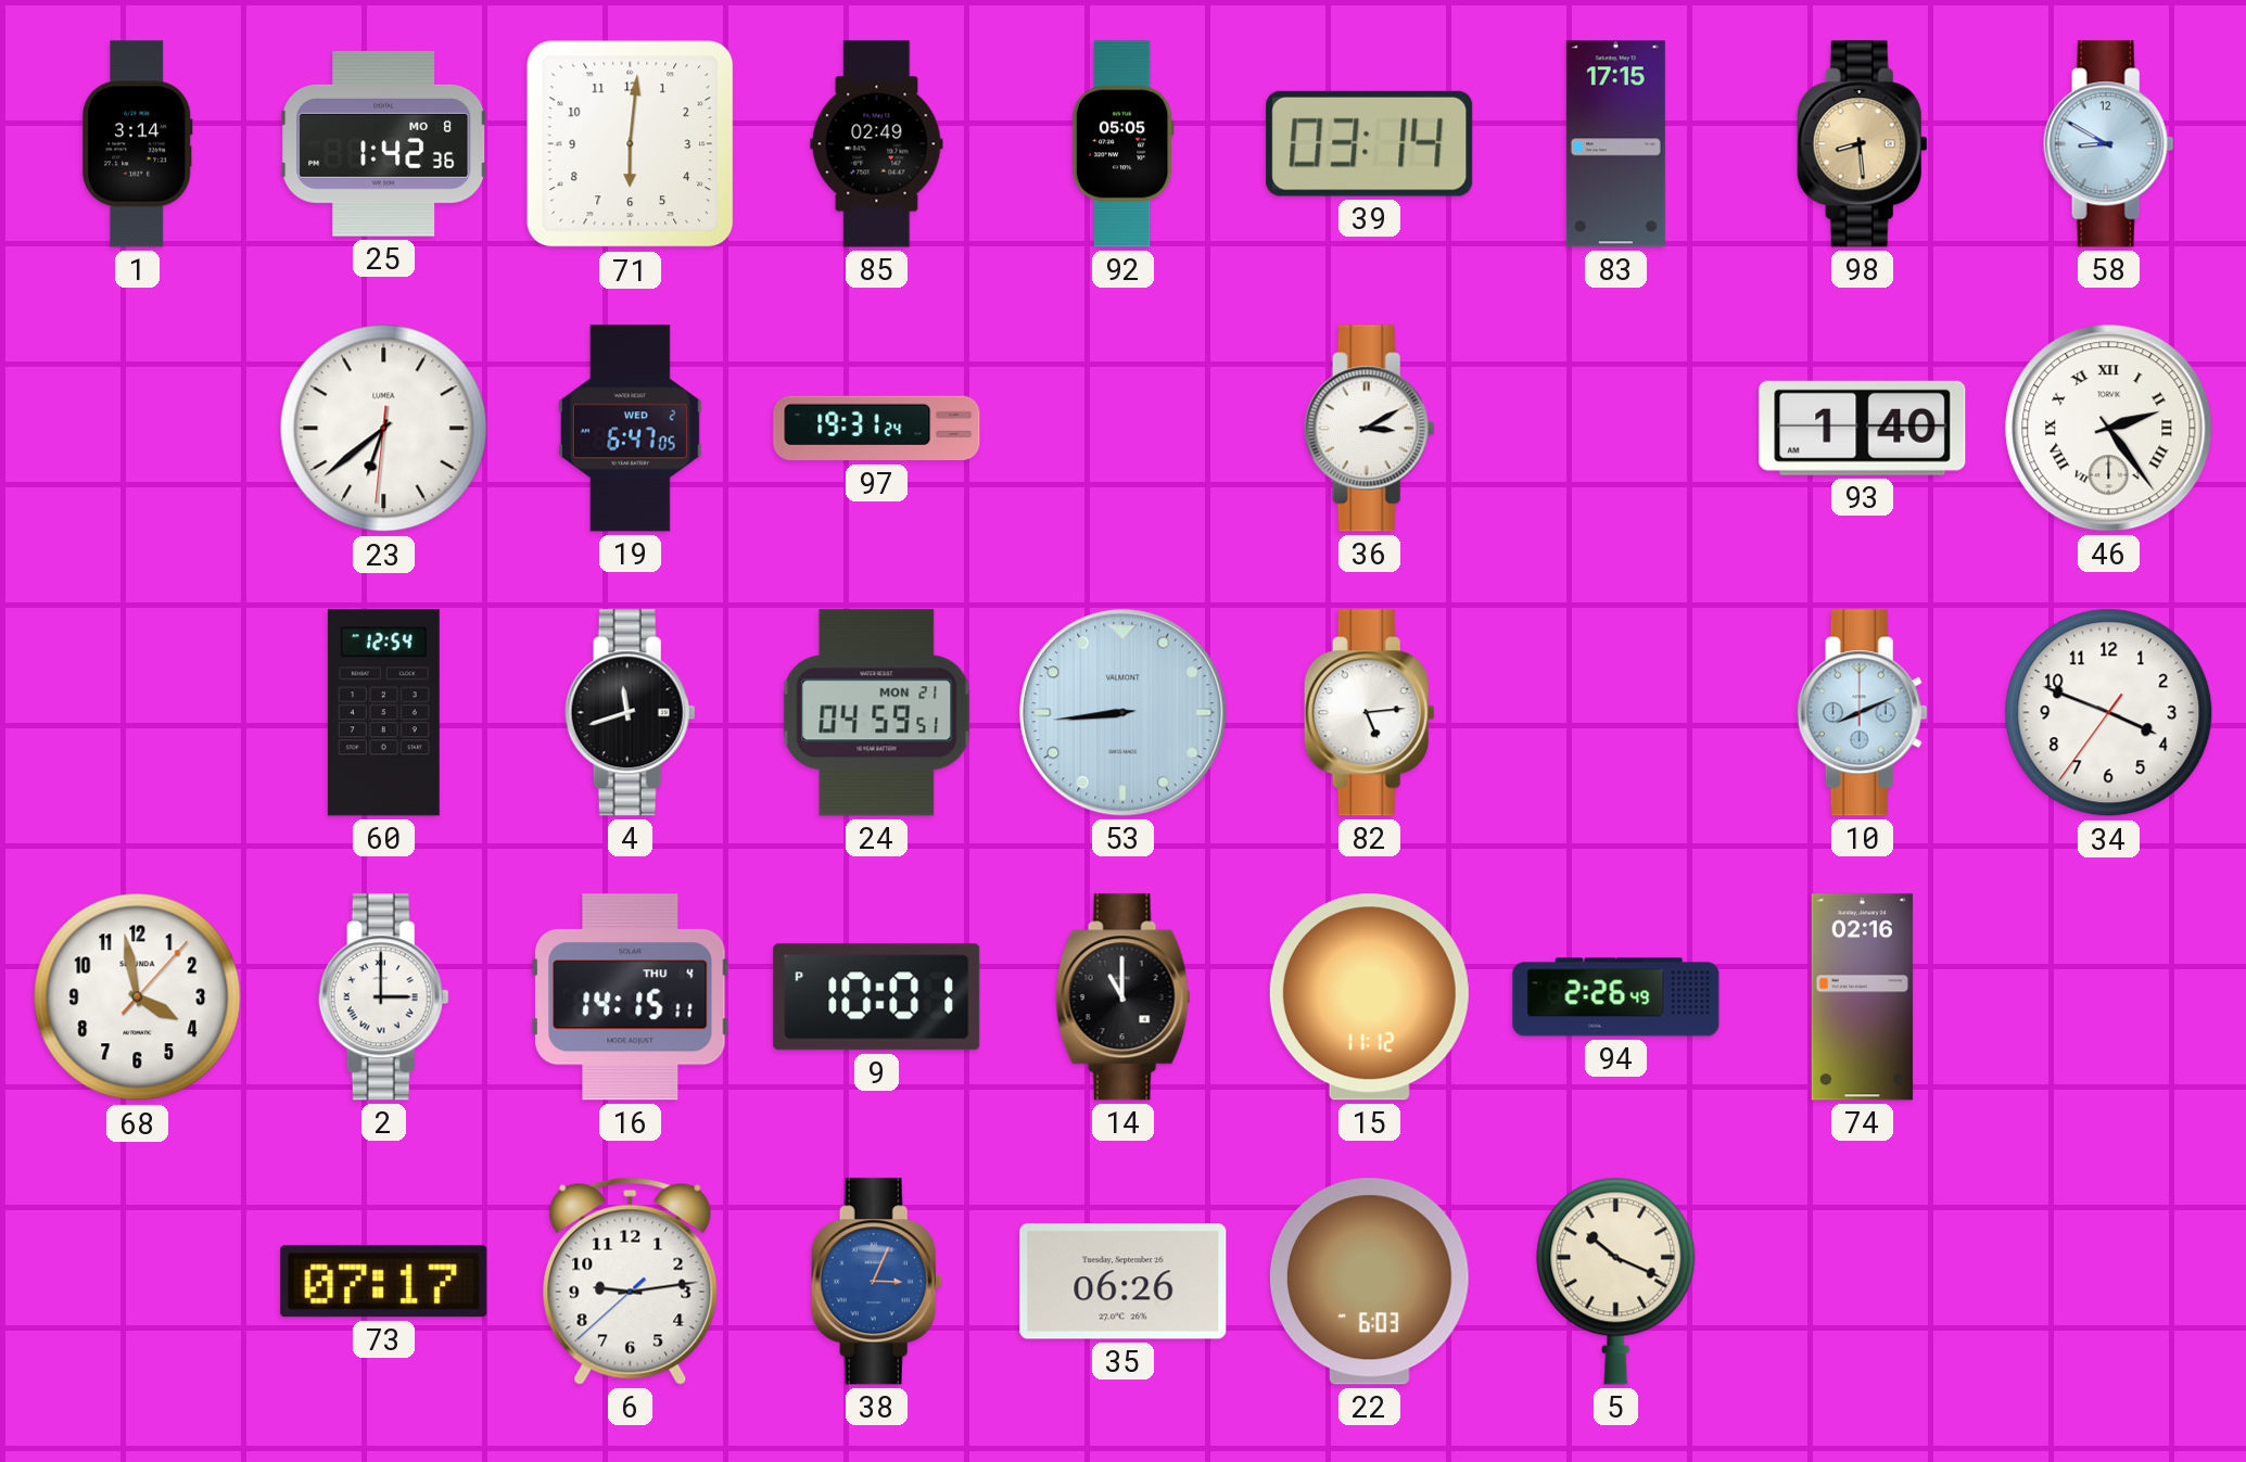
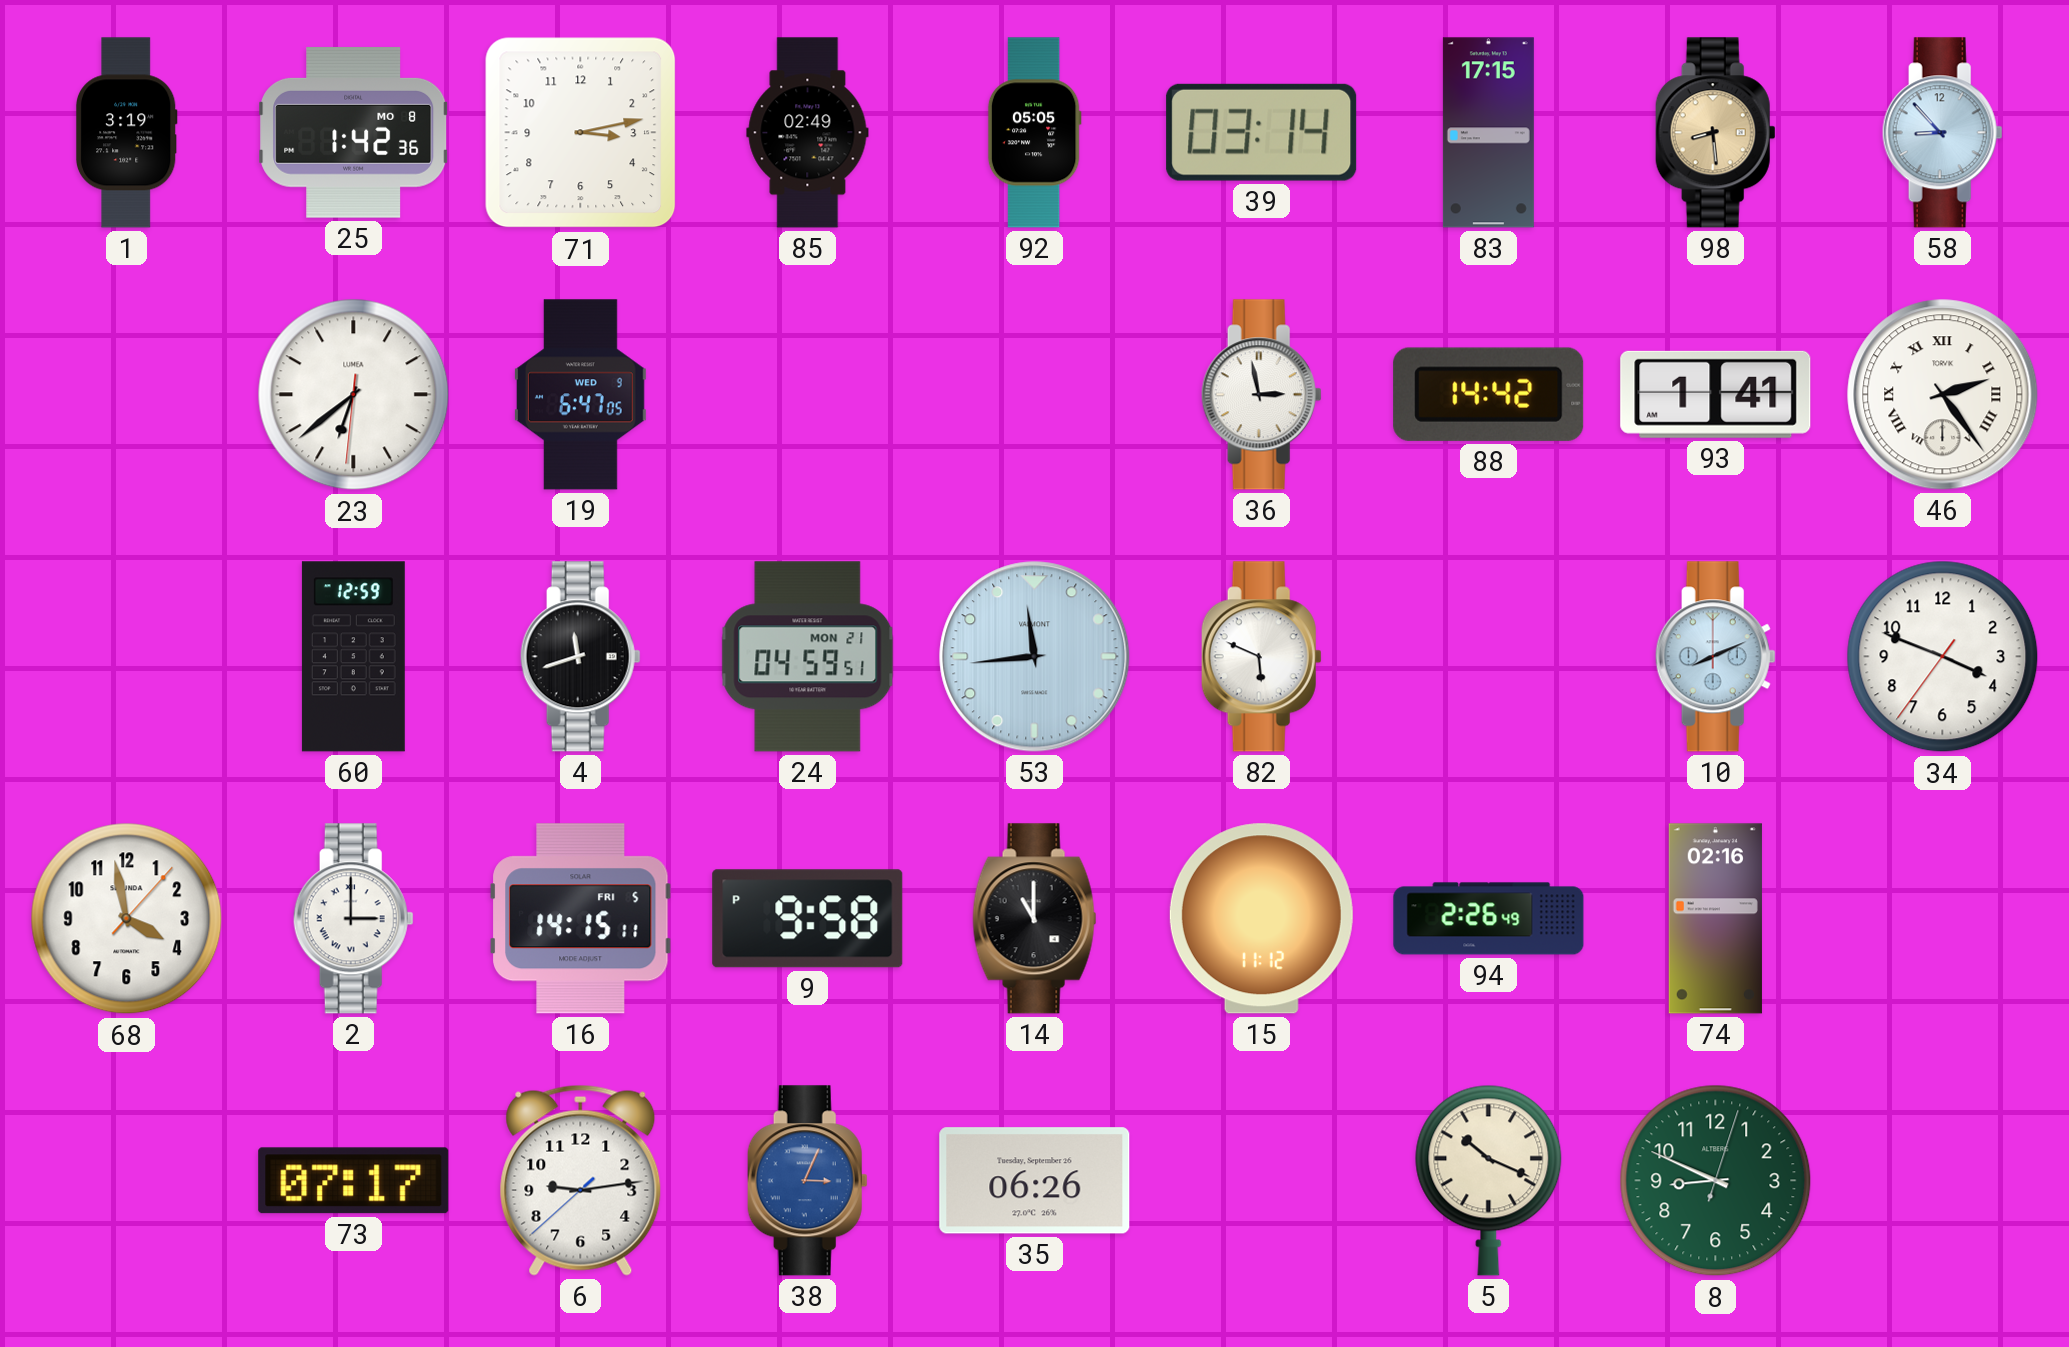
1: 3:14 -> 3:19
71: 6:01 -> 3:13
58: 8:50 -> 8:53
19 date: WED 2 -> WED 9
97: 19:31 -> none
36: 3:10 -> 2:58
88: none -> 14:42
93: 1:40 -> 1:41
60: 12:54 -> 12:59
53: 8:44 -> 11:44
82: 5:14 -> 5:49
16 date: THU 4 -> FRI 5
9: 10:01 -> 9:58
22: 6:03 -> none
8: none -> 8:49
